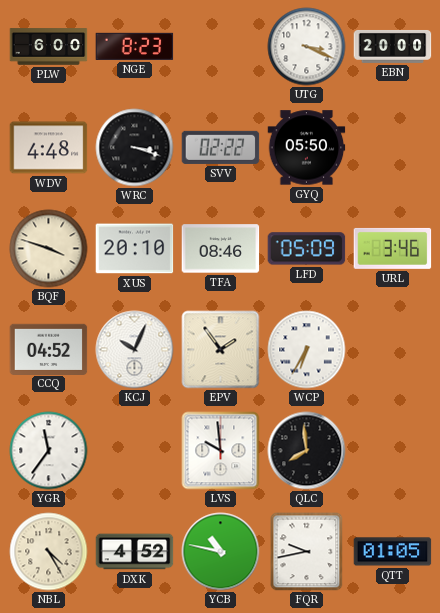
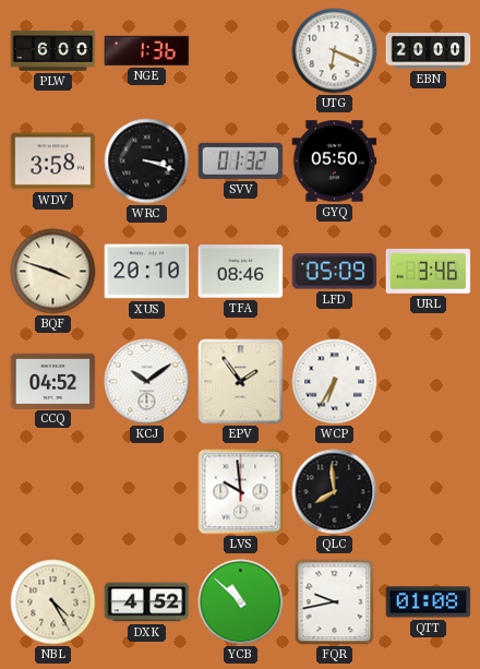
NGE: 8:23 -> 1:36
UTG: 3:19 -> 6:19
WDV: 4:48 -> 3:58
SVV: 02:22 -> 01:32
KCJ: 10:04 -> 10:09
YGR: 11:36 -> none
YCB: 10:47 -> 10:52
QTT: 01:05 -> 01:08
